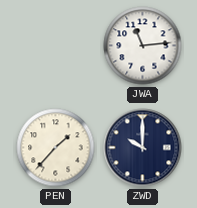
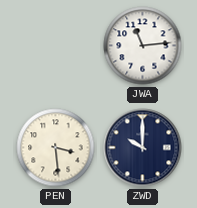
PEN: 1:37 -> 3:29
